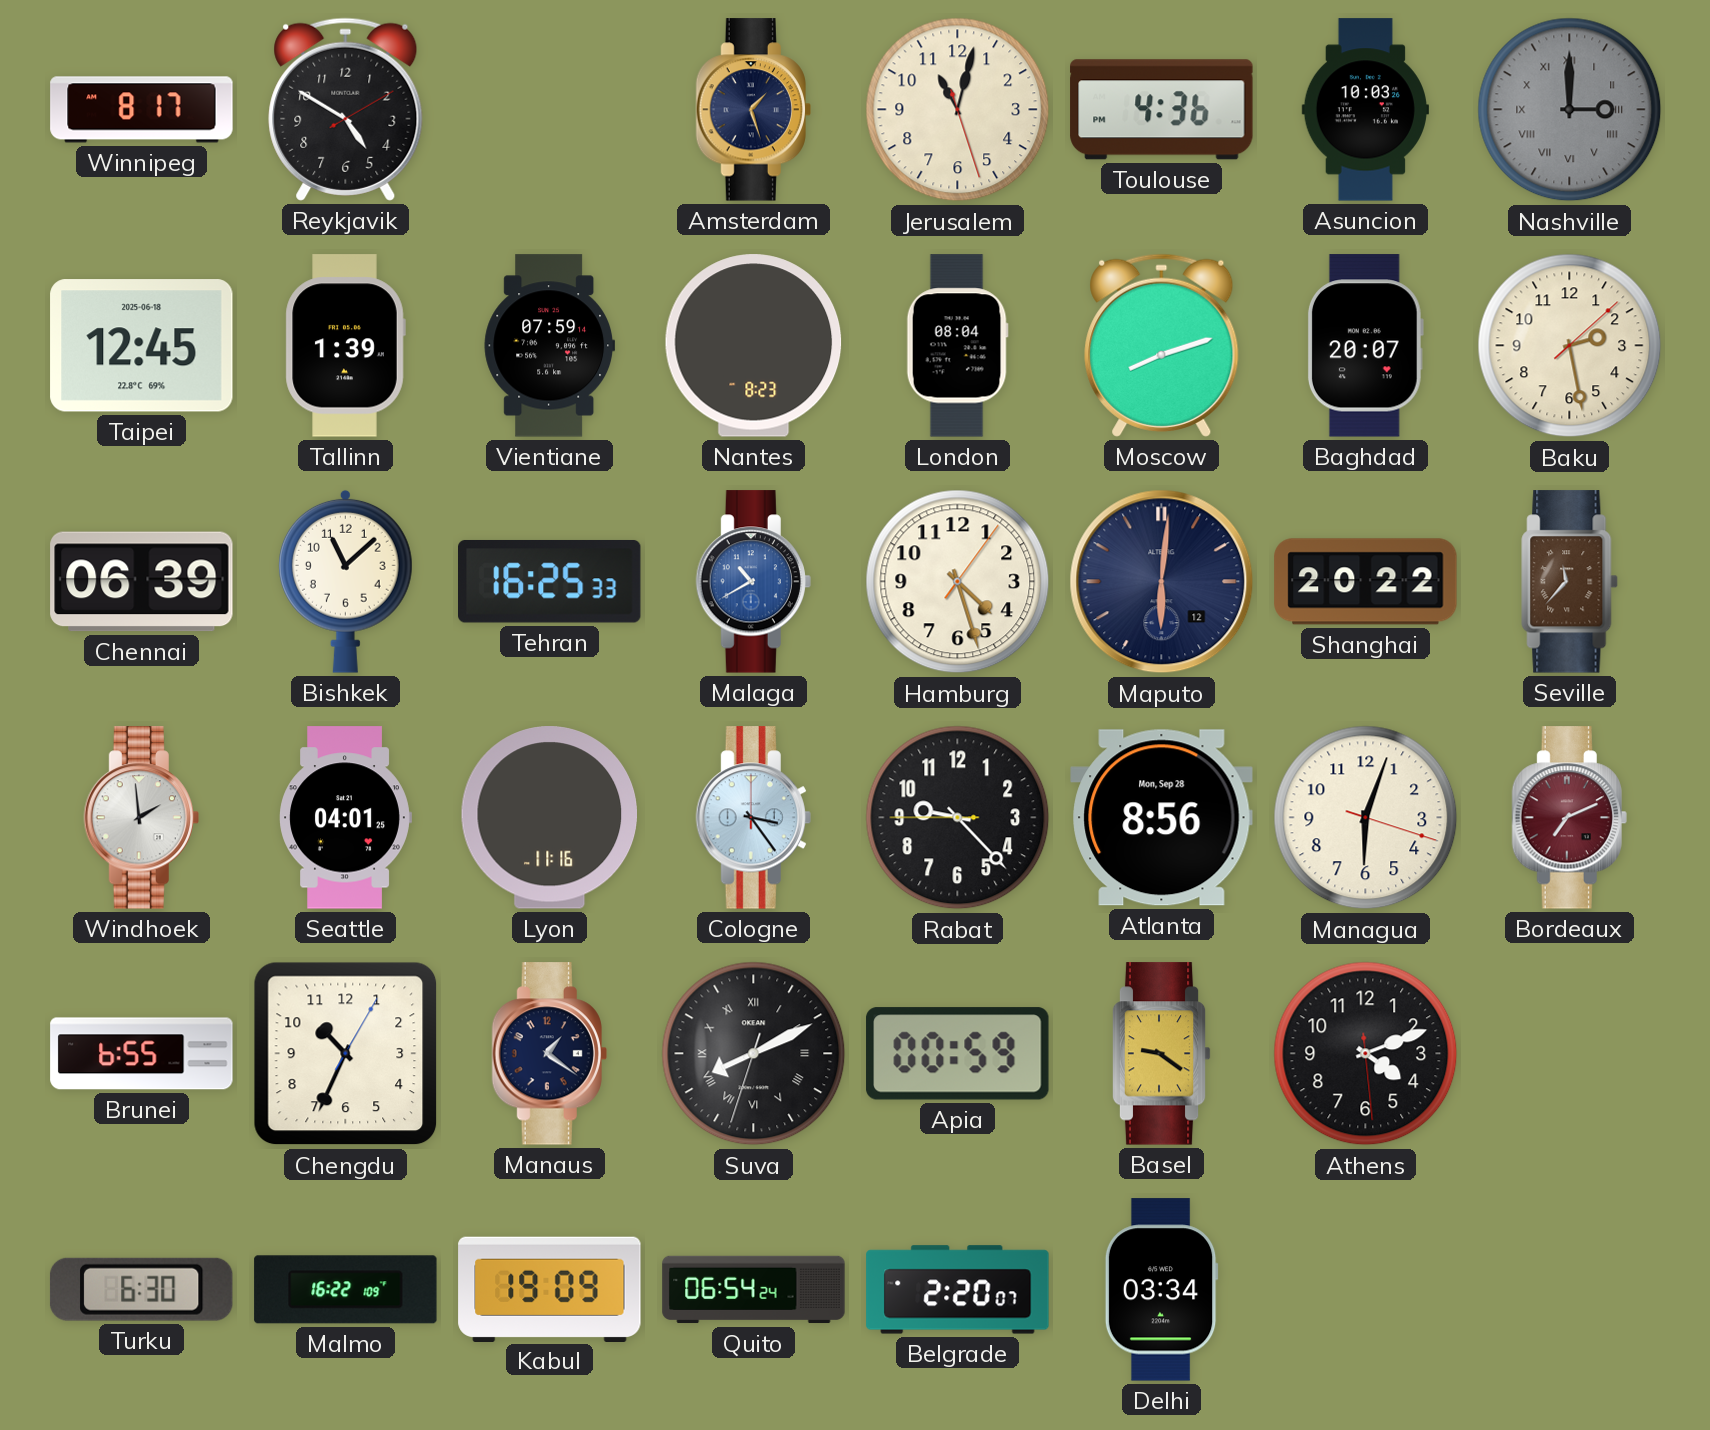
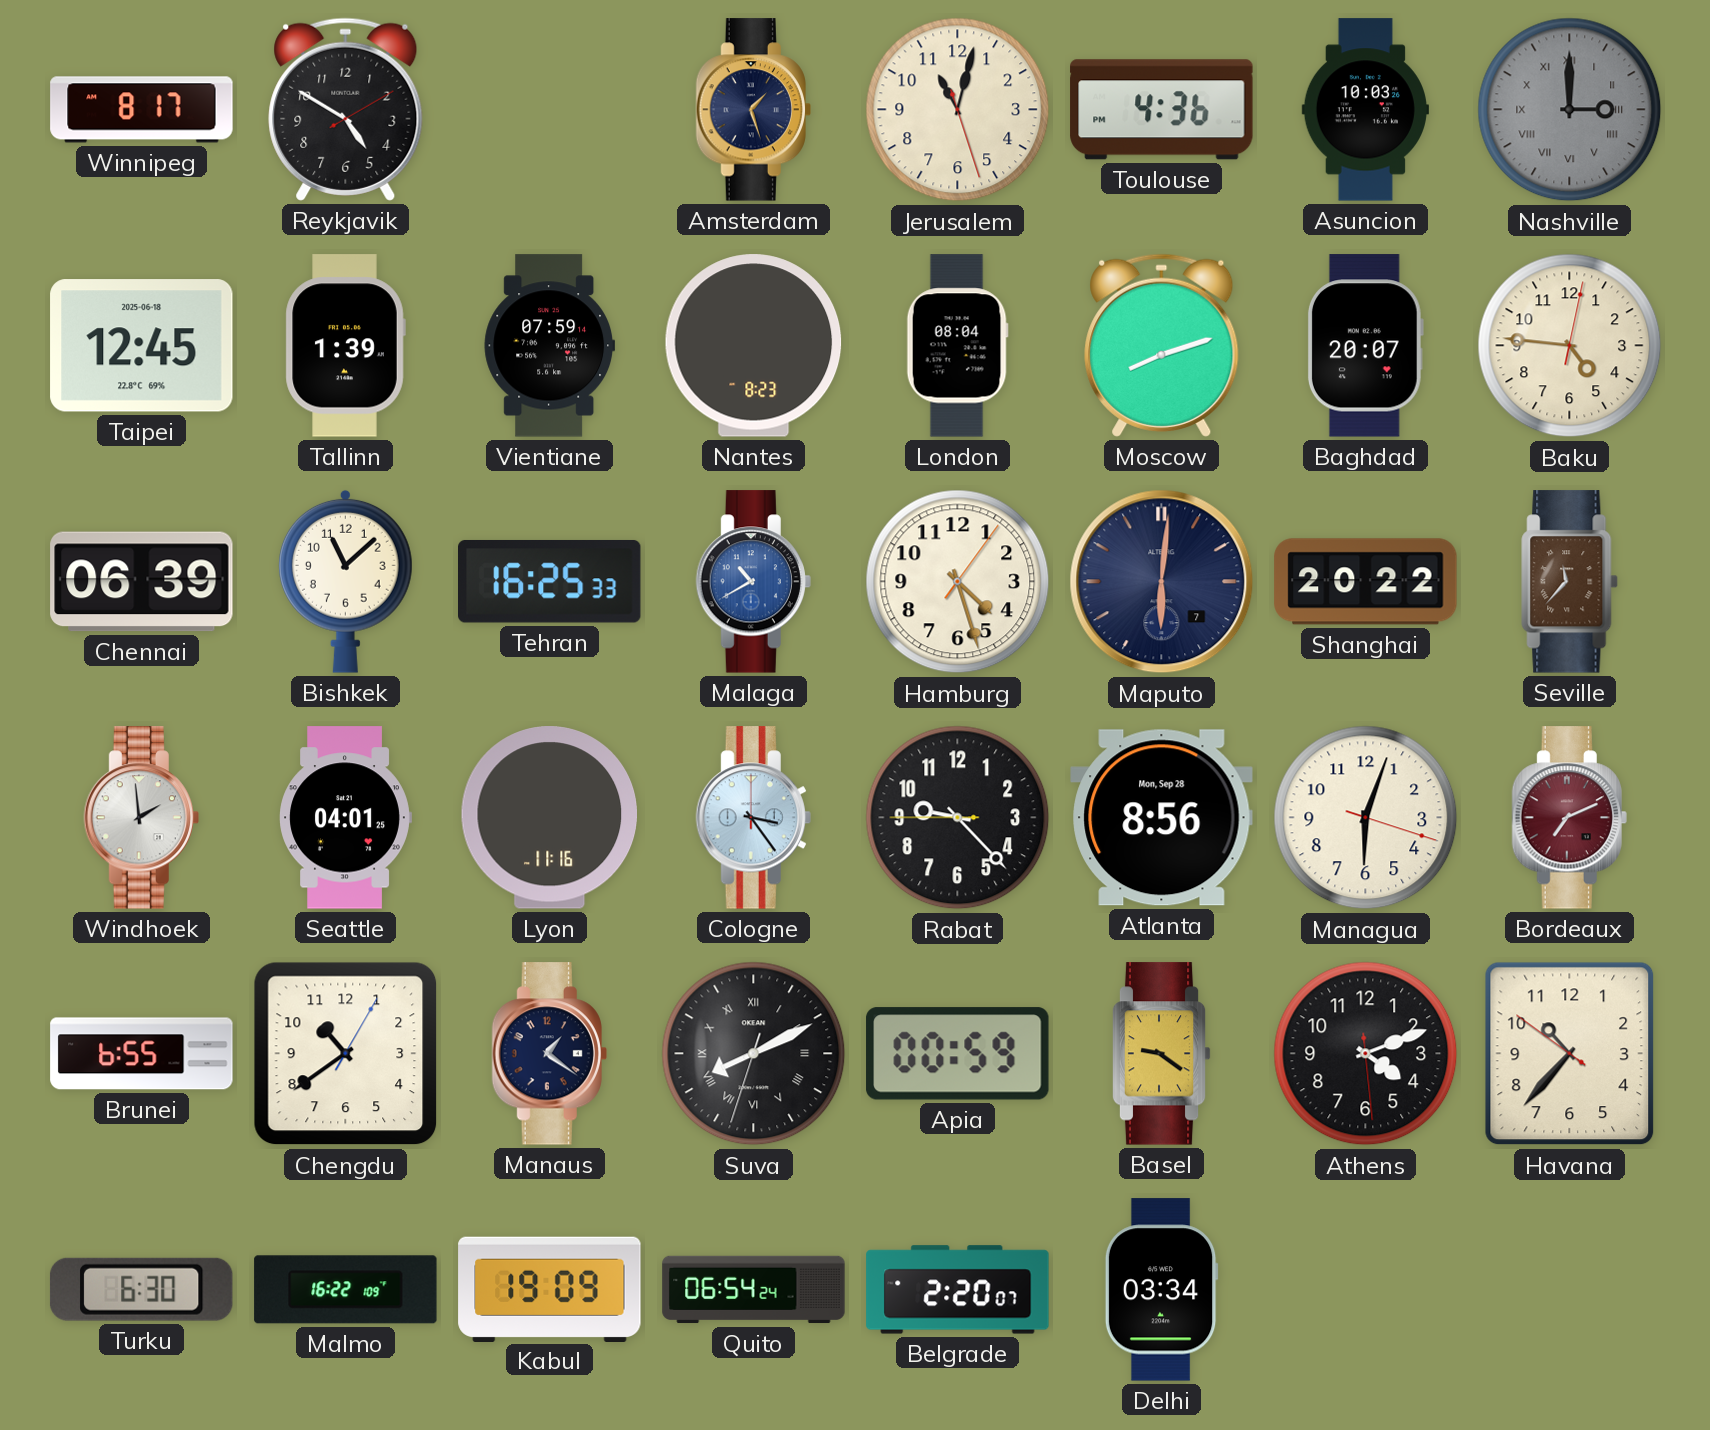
Baku: 2:28 -> 4:46
Maputo date: 12 -> 7
Chengdu: 10:34 -> 10:39
Havana: none -> 10:36
